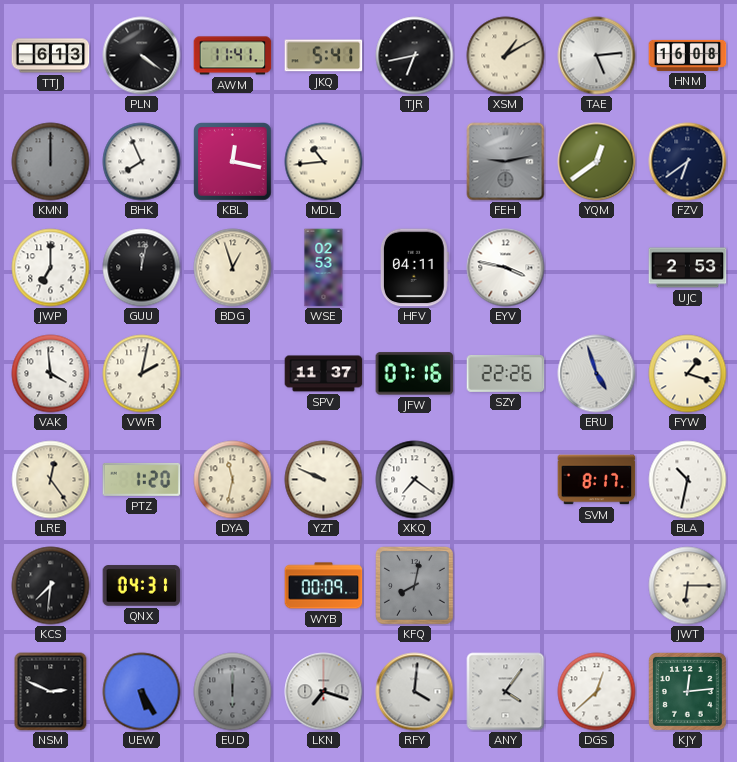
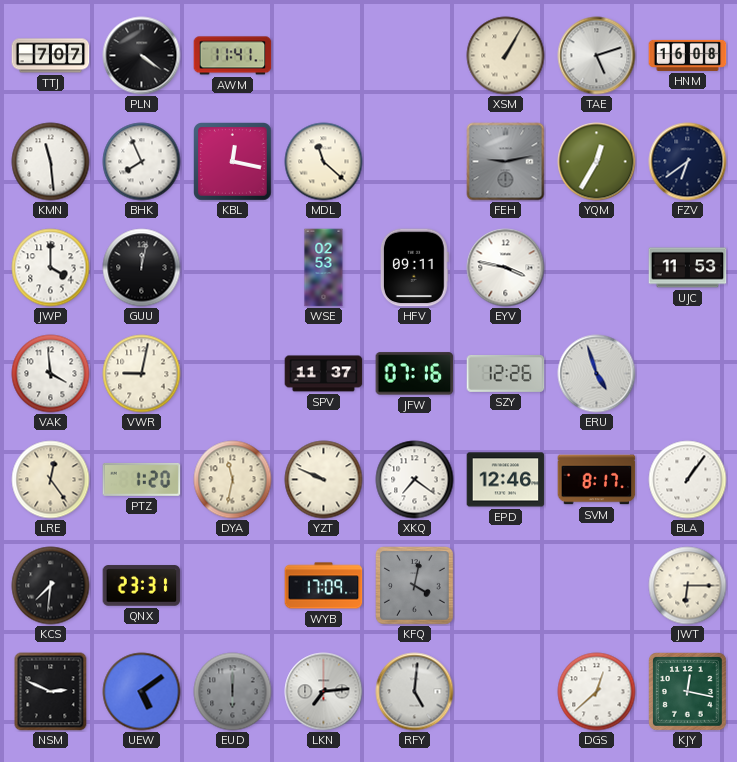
TTJ: 6:13 -> 7:07
JKQ: 5:41 -> none
TJR: 6:43 -> none
XSM: 1:10 -> 1:05
TAE: 5:14 -> 5:12
KMN: 12:00 -> 11:29
KMN dial: grey -> white
MDL: 10:44 -> 11:22
YQM: 12:39 -> 12:35
JWP: 7:00 -> 4:00
BDG: 12:57 -> none
HFV: 04:11 -> 09:11
UJC: 2:53 -> 11:53
VWR: 2:02 -> 9:02
SZY: 22:26 -> 12:26
FYW: 1:18 -> none
EPD: none -> 12:46
BLA: 10:32 -> 1:06
QNX: 04:31 -> 23:31
WYB: 00:09 -> 17:09
KFQ: 8:02 -> 4:02
UEW: 5:25 -> 5:09
LKN: 7:18 -> 7:14
RFY: 4:01 -> 5:01
ANY: 4:06 -> none
KJY: 12:14 -> 12:17
